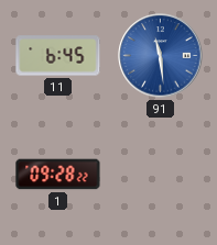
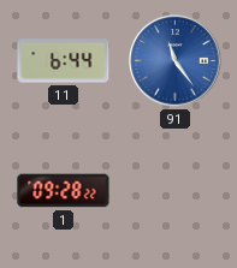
11: 6:45 -> 6:44
91: 11:29 -> 11:24
